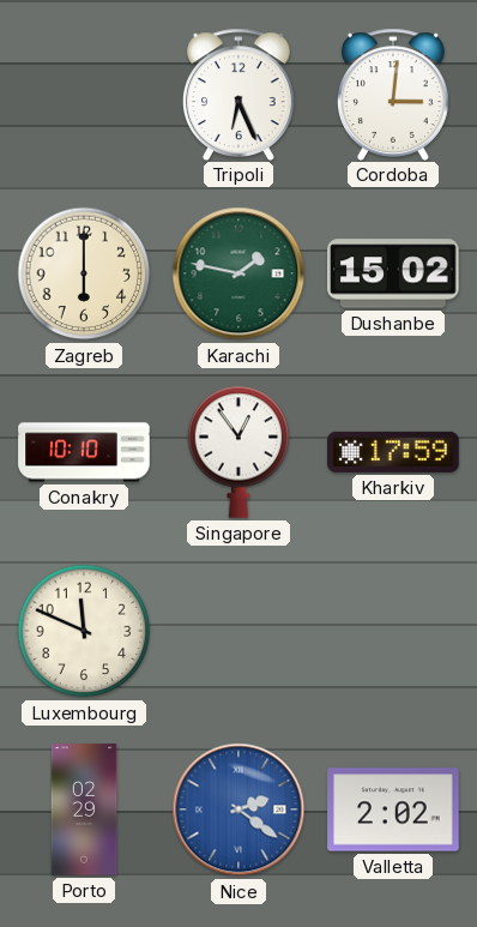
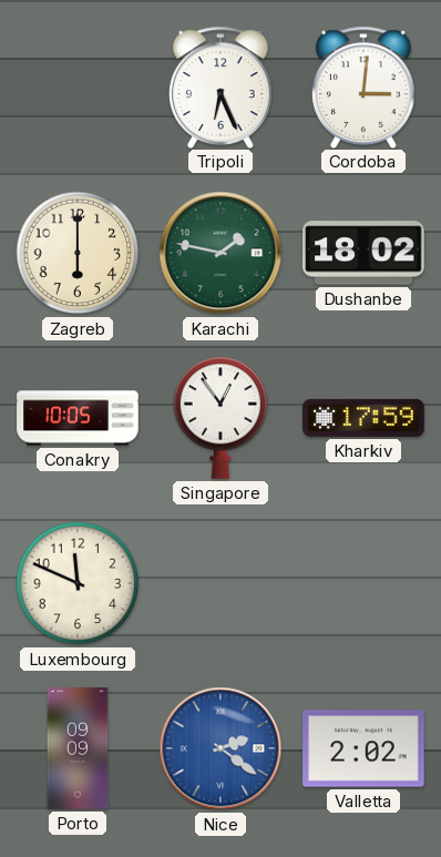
Dushanbe: 15:02 -> 18:02
Conakry: 10:10 -> 10:05
Porto: 02:29 -> 09:09
